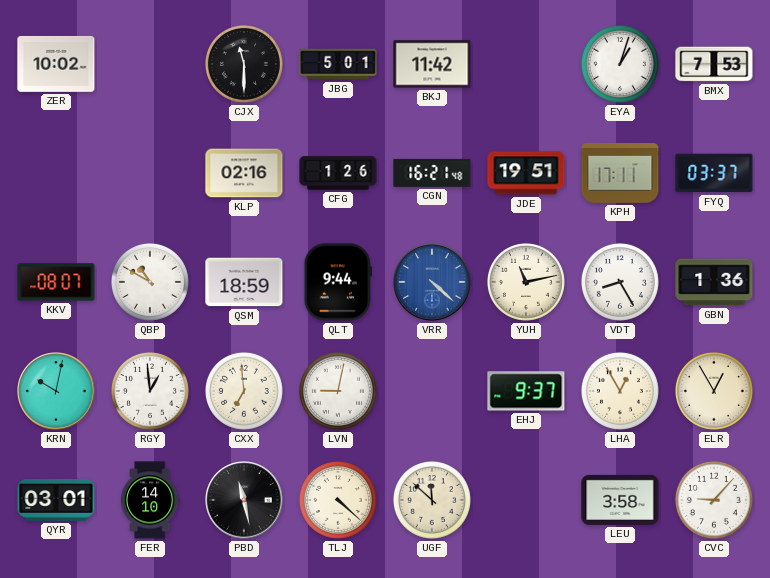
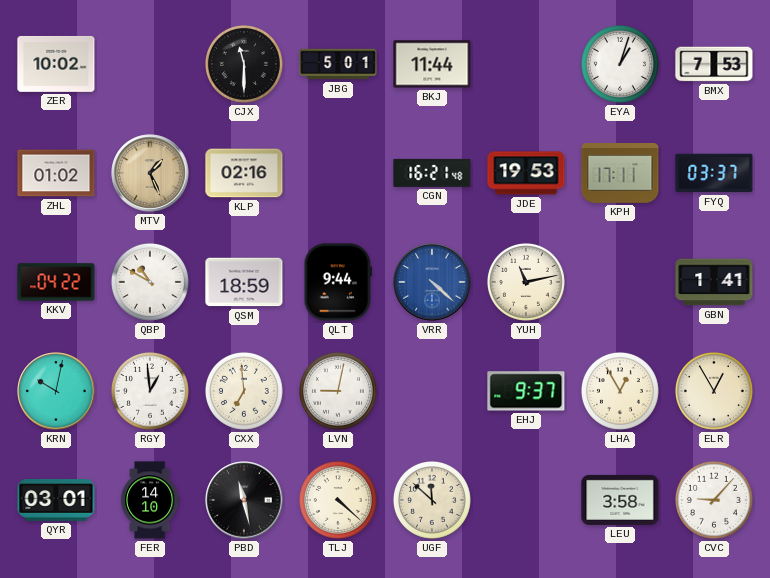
BKJ: 11:42 -> 11:44
ZHL: none -> 01:02
MTV: none -> 1:26
CFG: 1:26 -> none
JDE: 19:51 -> 19:53
KKV: 08:07 -> 04:22
VDT: 8:25 -> none
GBN: 1:36 -> 1:41
